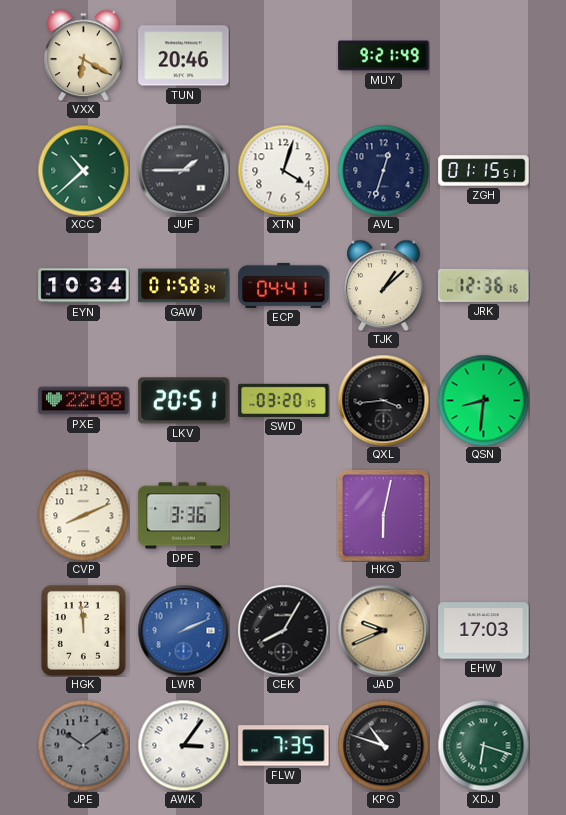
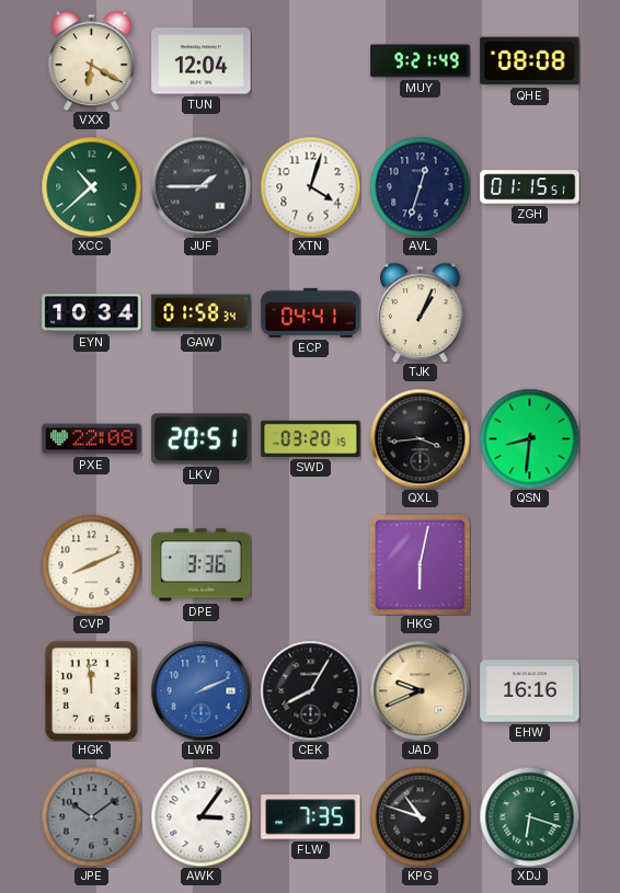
TUN: 20:46 -> 12:04
QHE: none -> 08:08
TJK: 1:08 -> 1:04
JRK: 12:36 -> none
EHW: 17:03 -> 16:16
